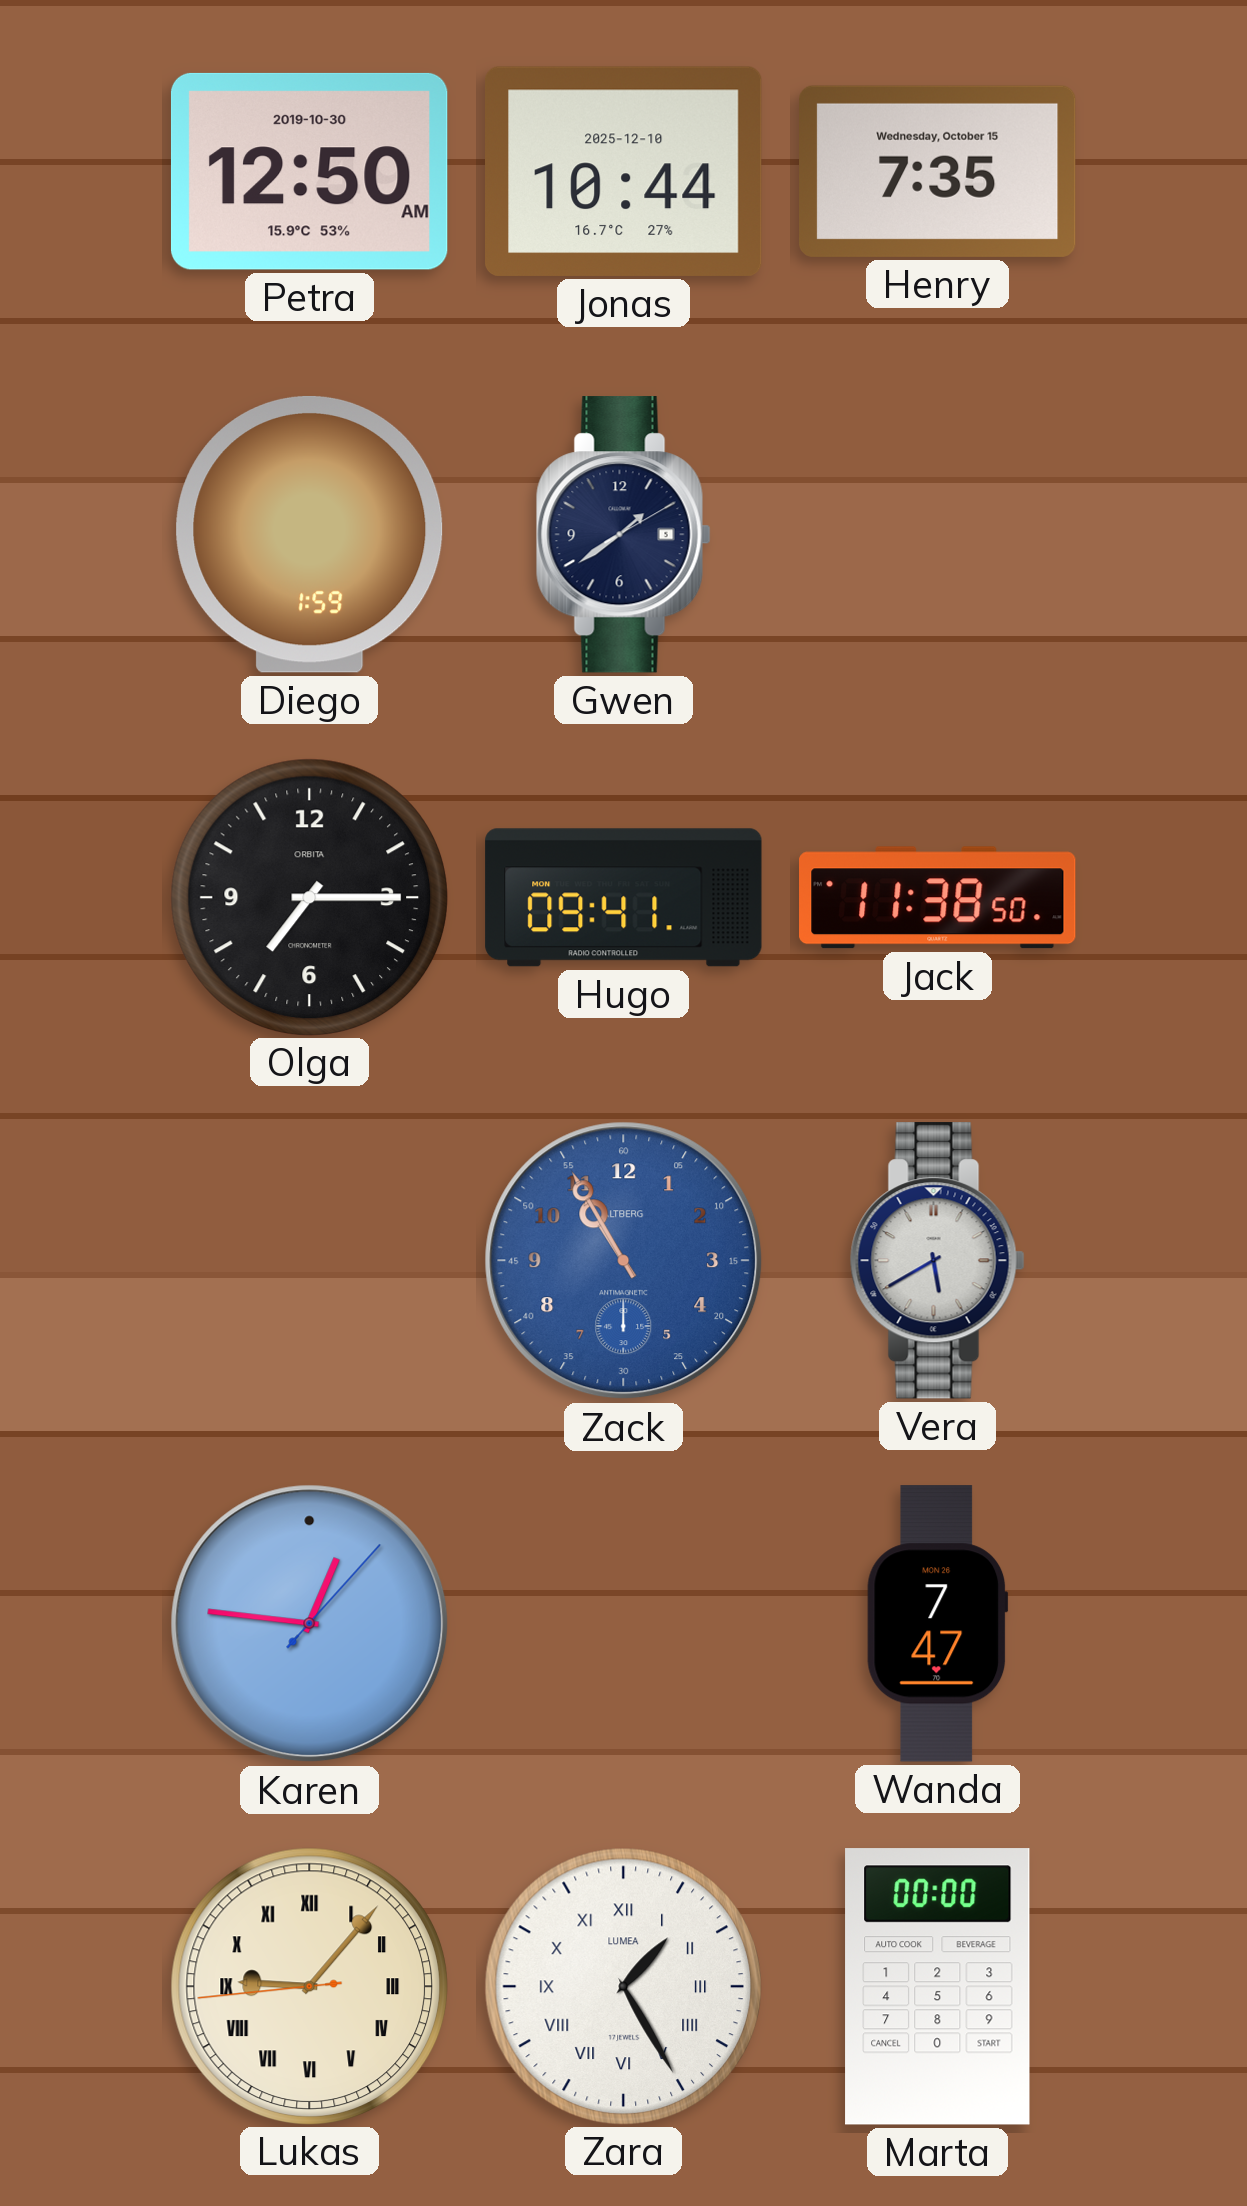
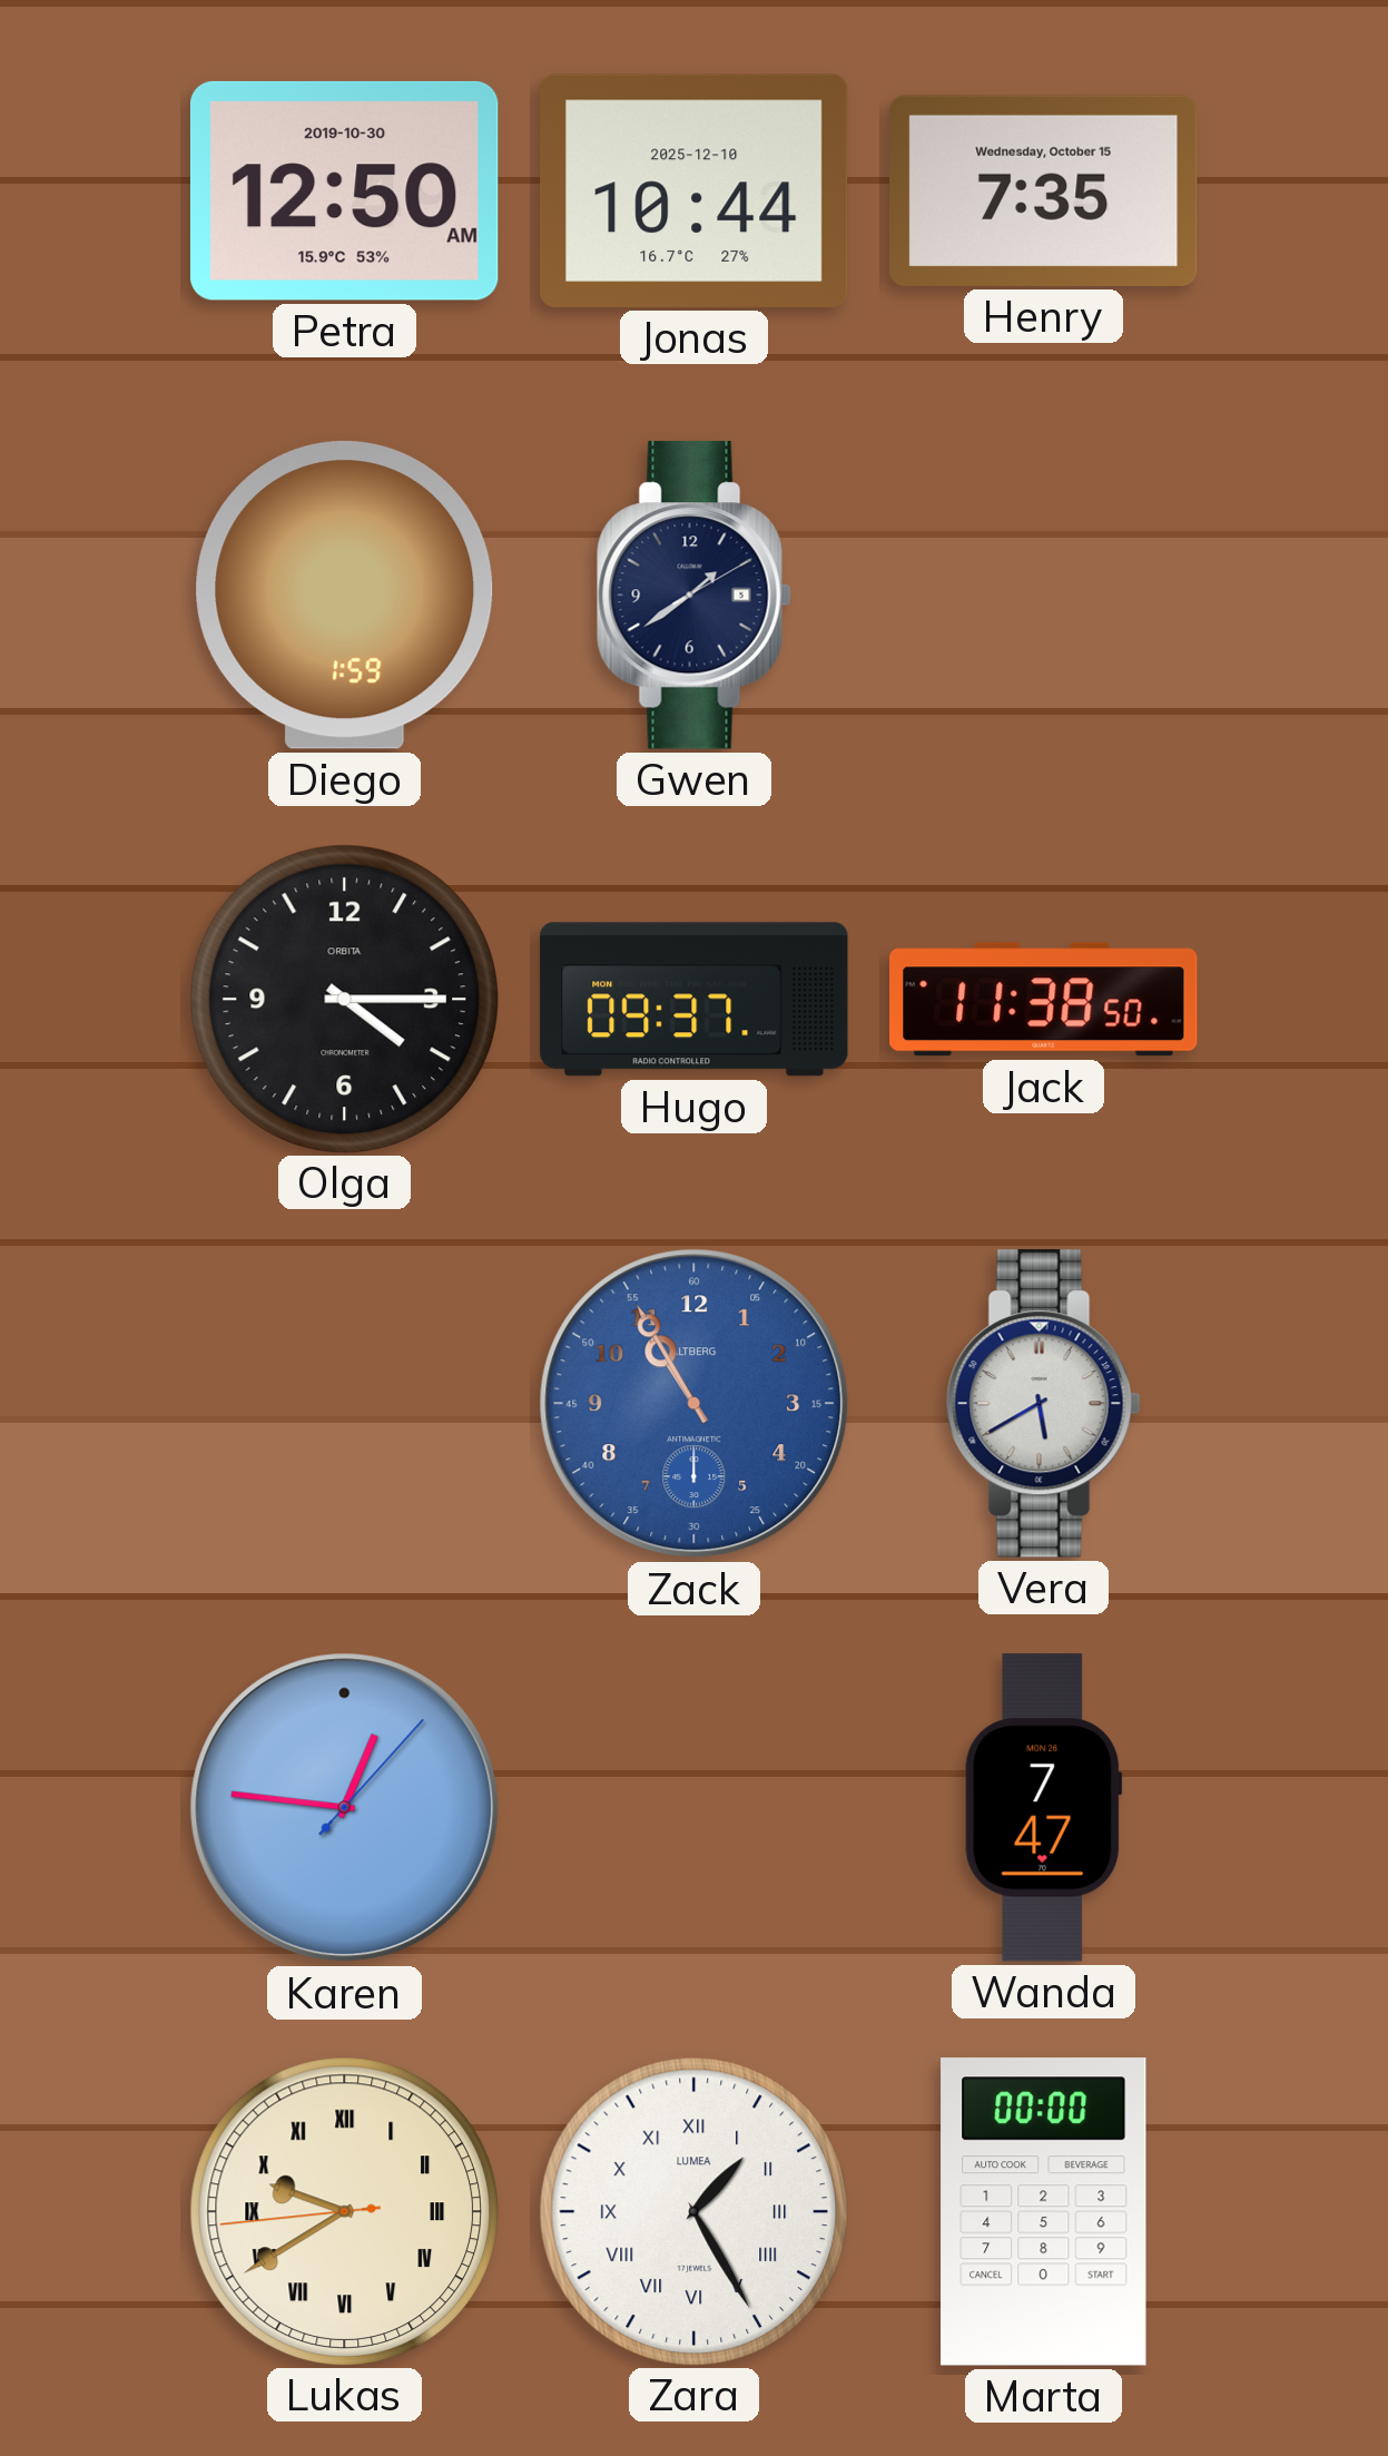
Olga: 7:15 -> 4:15
Hugo: 09:41 -> 09:37
Lukas: 9:06 -> 9:39
